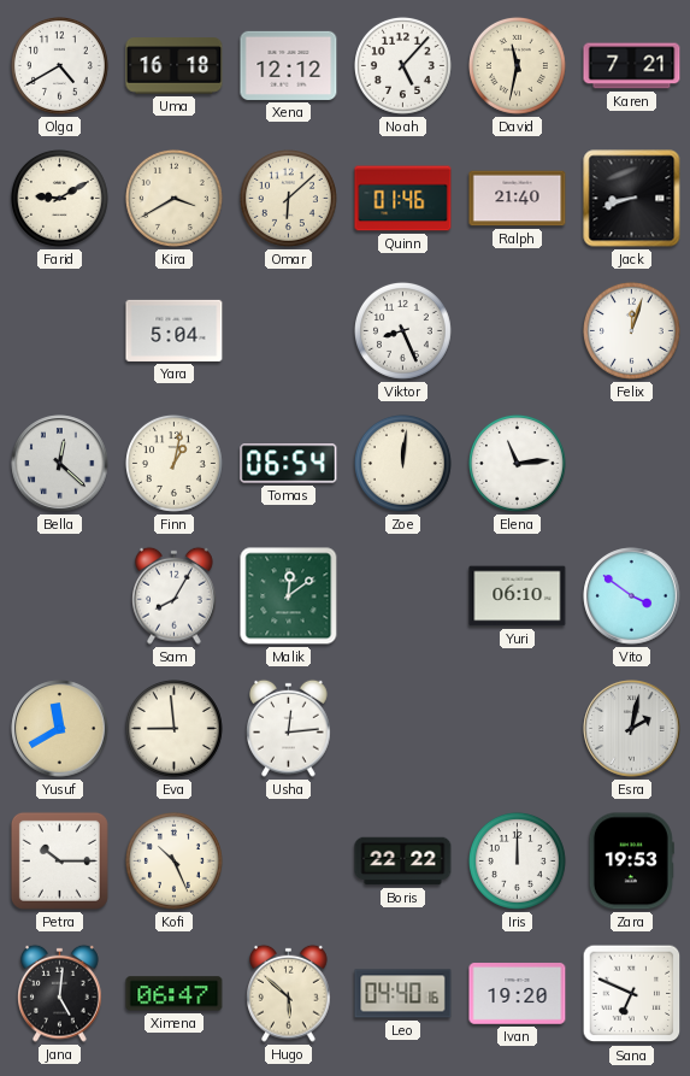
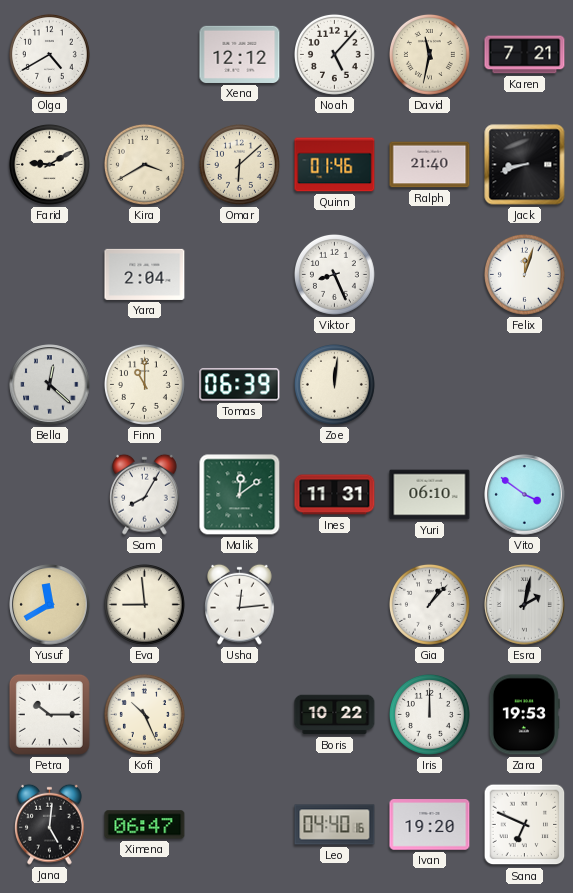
Uma: 16:18 -> none
Yara: 5:04 -> 2:04
Finn: 1:02 -> 11:00
Tomas: 06:54 -> 06:39
Elena: 11:14 -> none
Ines: none -> 11:31
Gia: none -> 1:07
Boris: 22:22 -> 10:22
Hugo: 5:52 -> none
